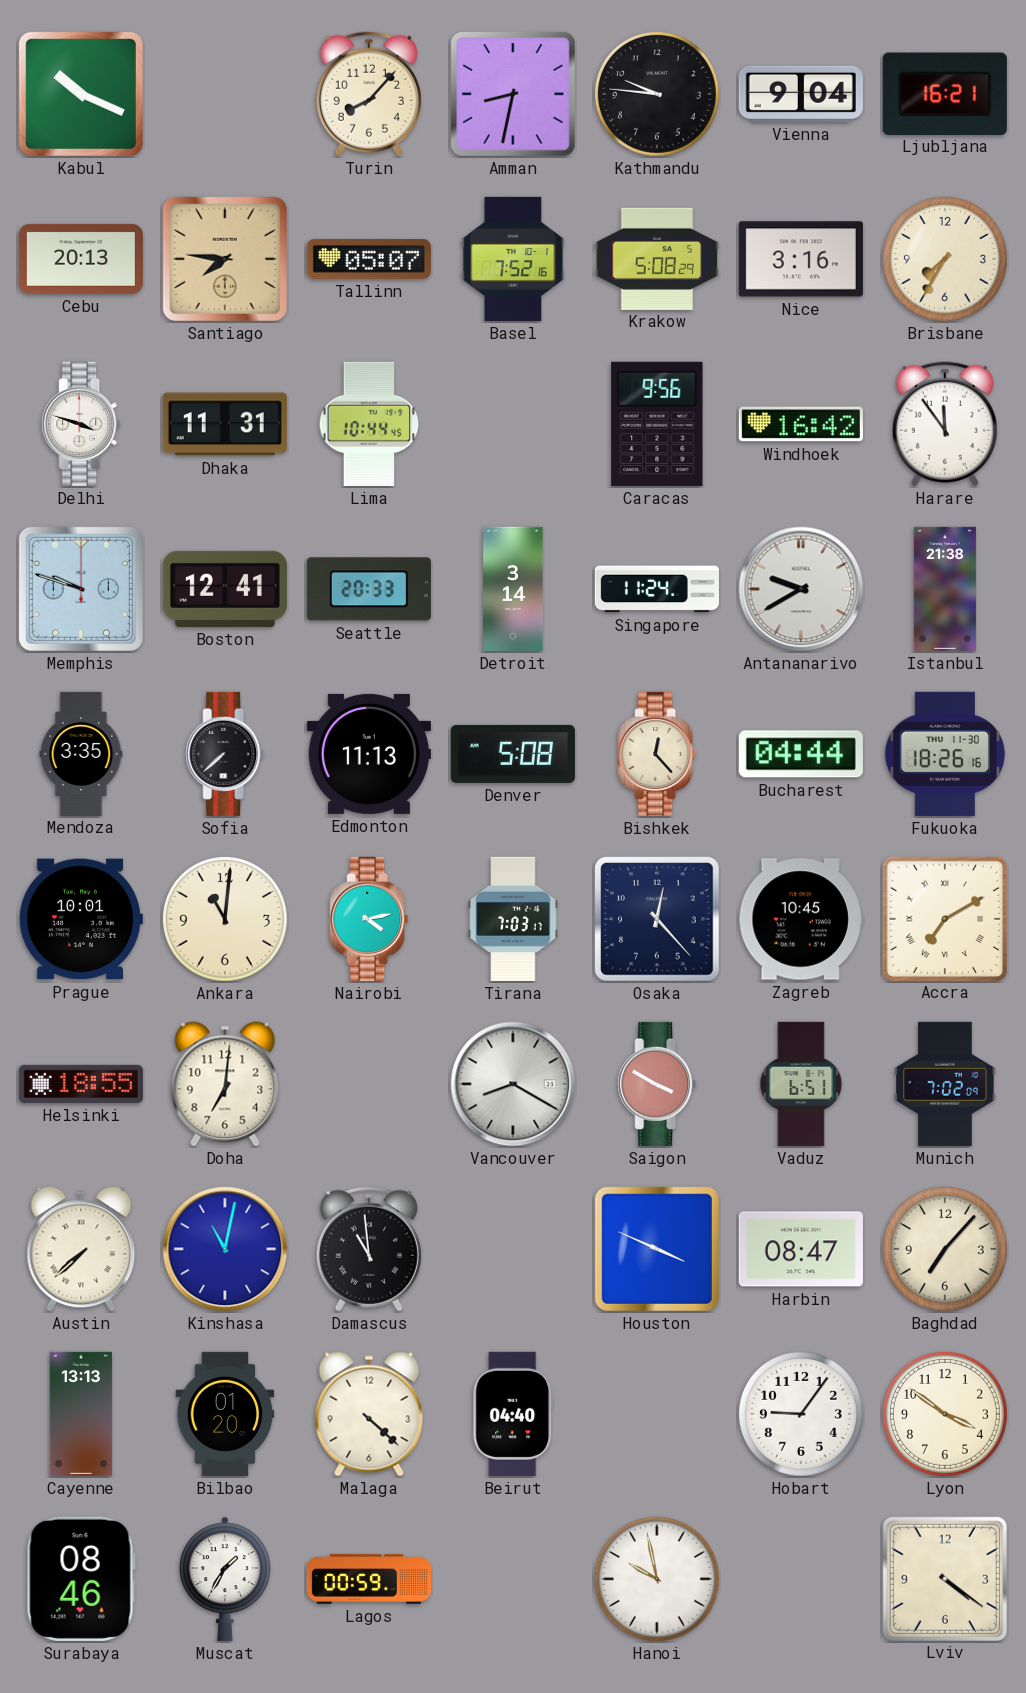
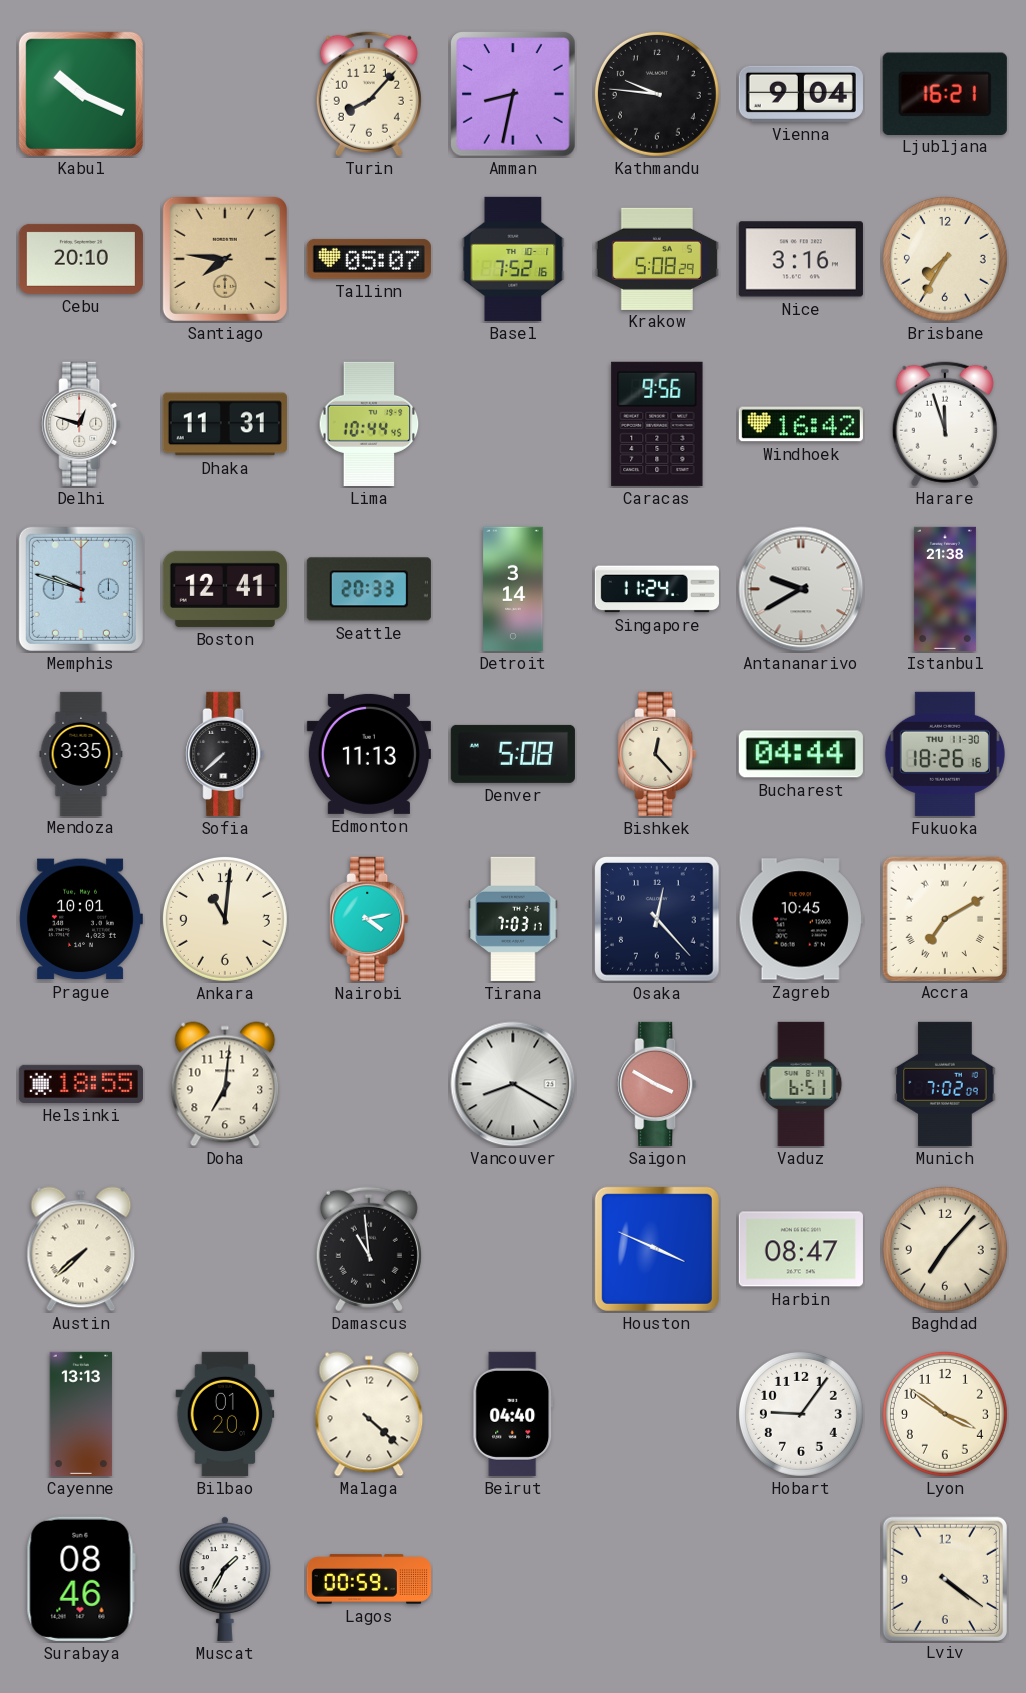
Cebu: 20:13 -> 20:10
Delhi: 3:48 -> 12:48
Harare: 11:54 -> 11:57
Kinshasa: 11:02 -> none
Hanoi: 9:58 -> none
